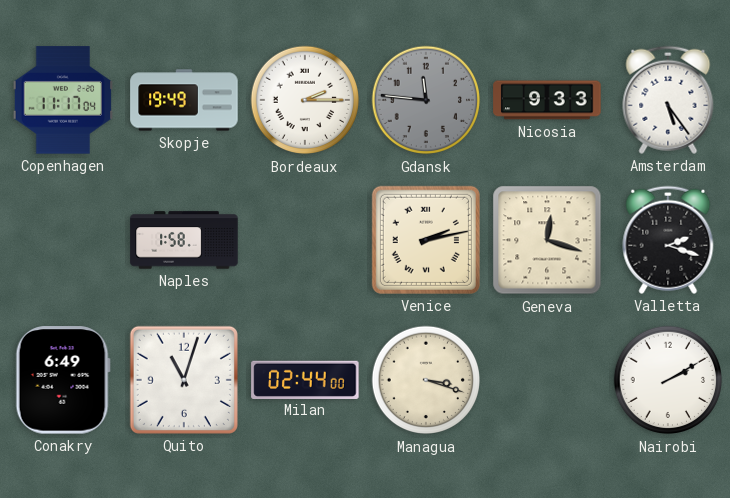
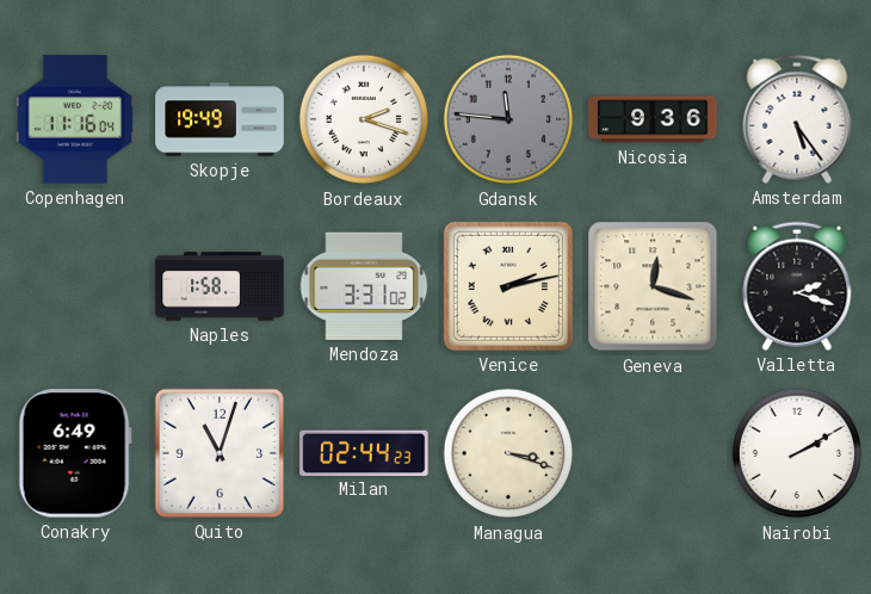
Copenhagen: 11:17 -> 11:16
Bordeaux: 2:15 -> 2:18
Nicosia: 9:33 -> 9:36
Mendoza: none -> 3:31
Milan: 02:44:00 -> 02:44:23
